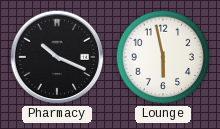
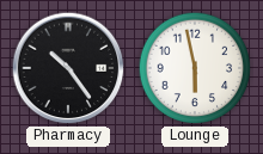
Pharmacy: 10:19 -> 10:24
